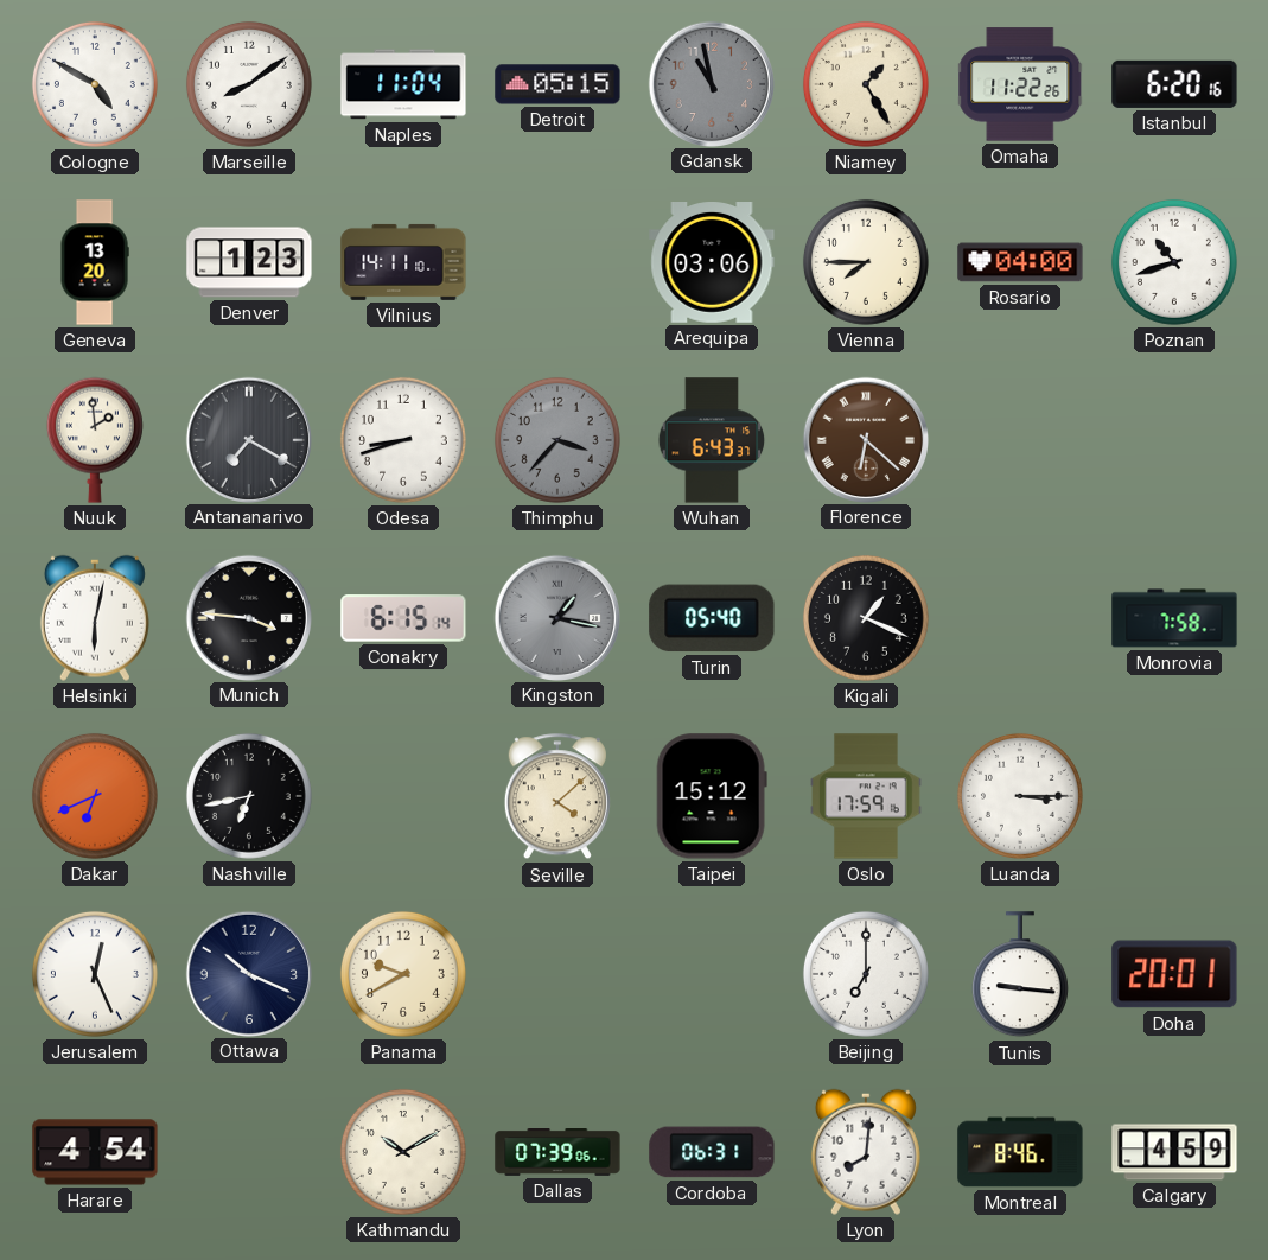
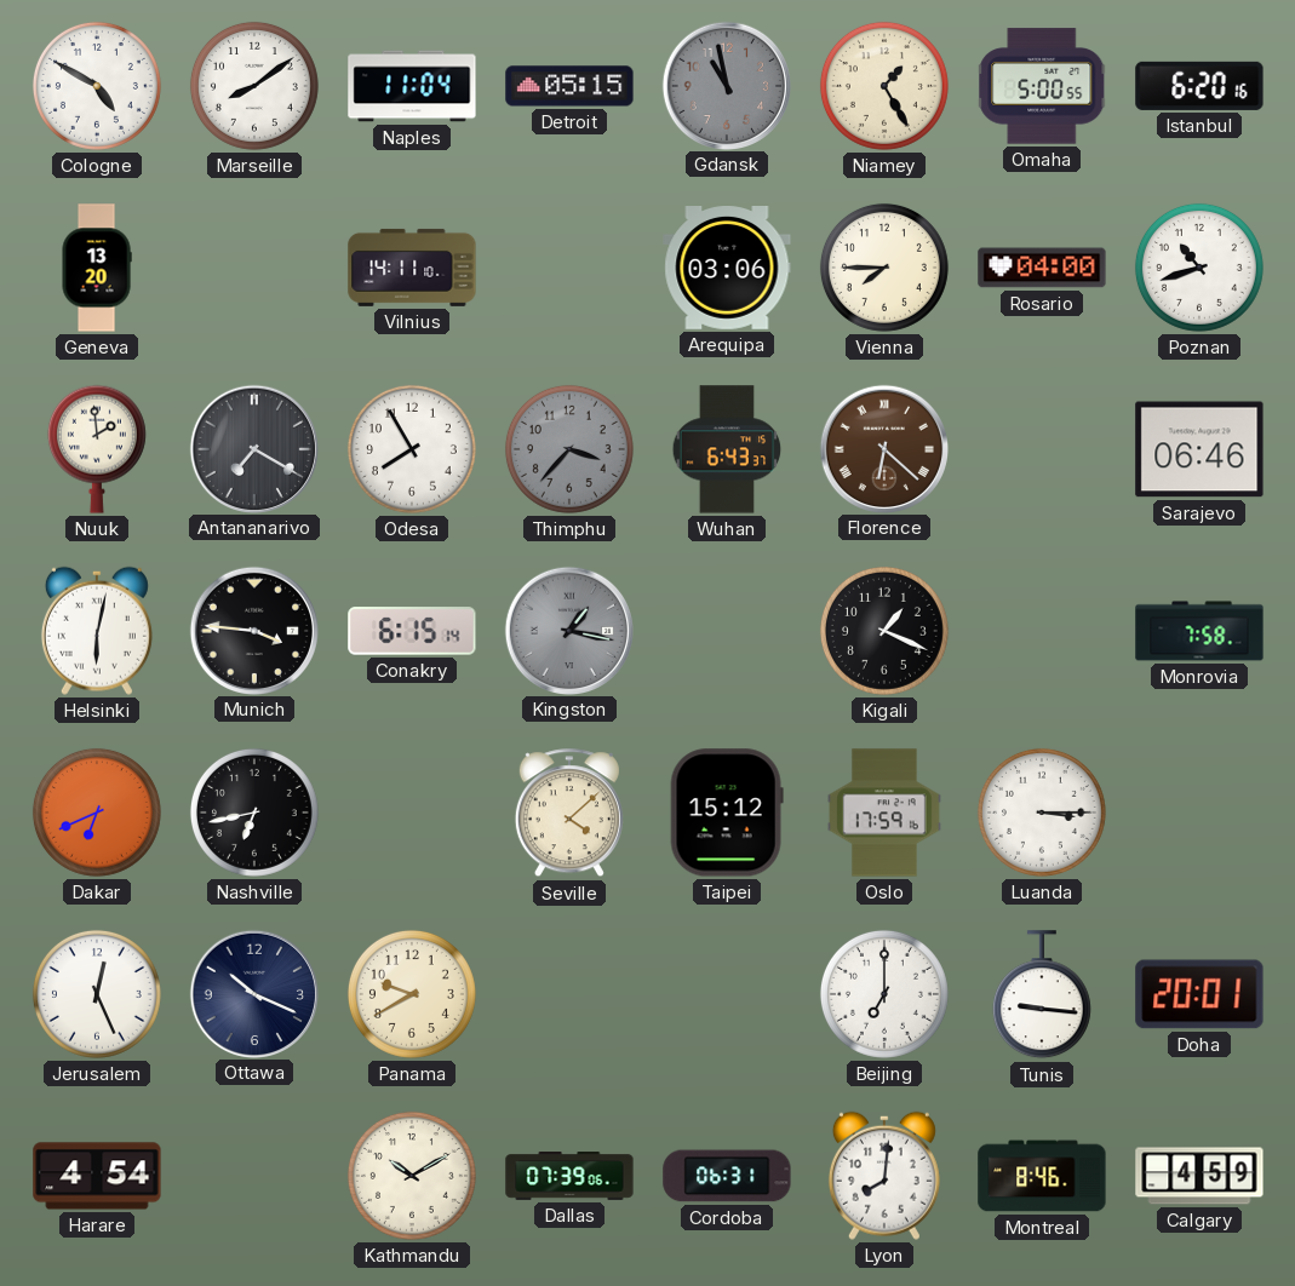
Omaha: 11:22 -> 5:00
Denver: 1:23 -> none
Odesa: 8:42 -> 7:55
Sarajevo: none -> 06:46
Turin: 05:40 -> none
